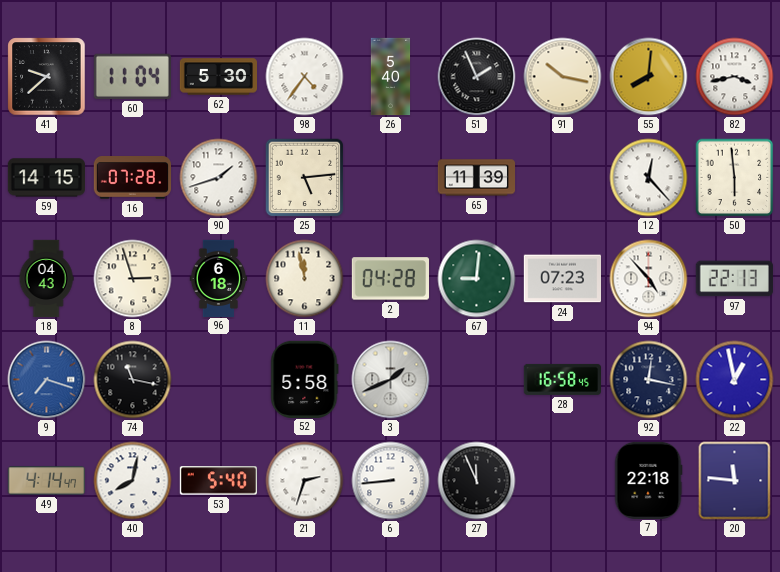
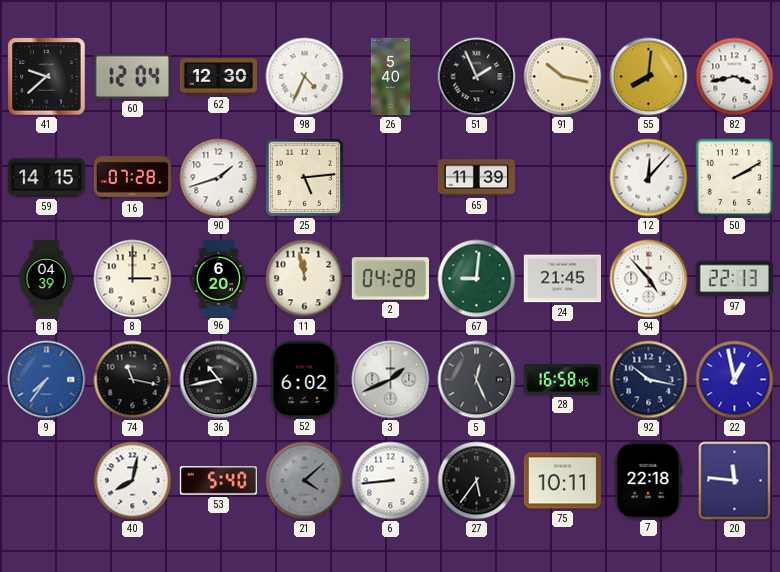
60: 11:04 -> 12:04
62: 5:30 -> 12:30
98: 4:36 -> 4:34
12: 12:23 -> 12:07
50: 5:59 -> 2:10
18: 04:43 -> 04:39
8: 2:57 -> 3:00
96: 6:18 -> 6:20
24: 07:23 -> 21:45
9: 7:18 -> 7:36
36: none -> 10:43
52: 5:58 -> 6:02
5: none -> 12:26
92: 12:17 -> 10:17
49: 4:14 -> none
21: 2:33 -> 4:08
21 dial: white -> grey
27: 11:56 -> 5:36
75: none -> 10:11
